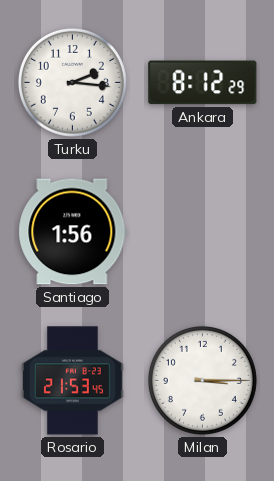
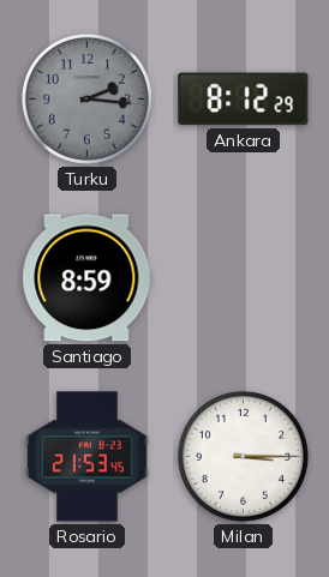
Turku dial: white -> grey
Santiago: 1:56 -> 8:59
